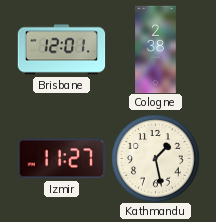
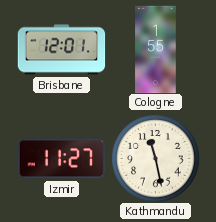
Cologne: 2:38 -> 1:55
Kathmandu: 1:28 -> 11:28
